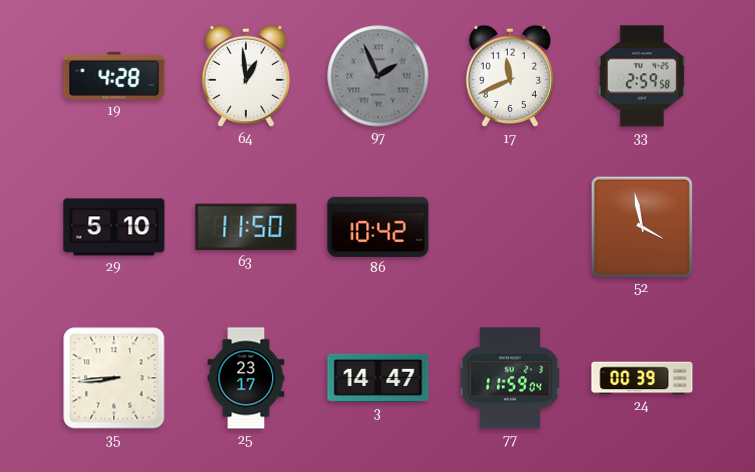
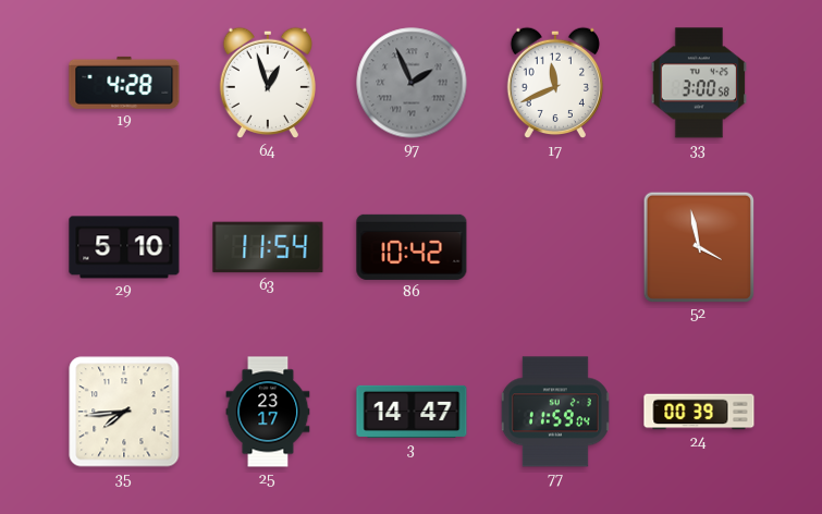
64: 12:59 -> 12:57
33: 2:59 -> 3:00
63: 11:50 -> 11:54
35: 8:44 -> 7:44
